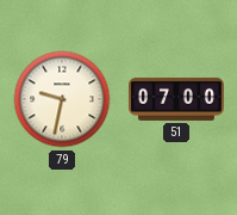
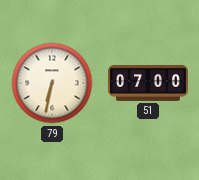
79: 9:32 -> 6:32
